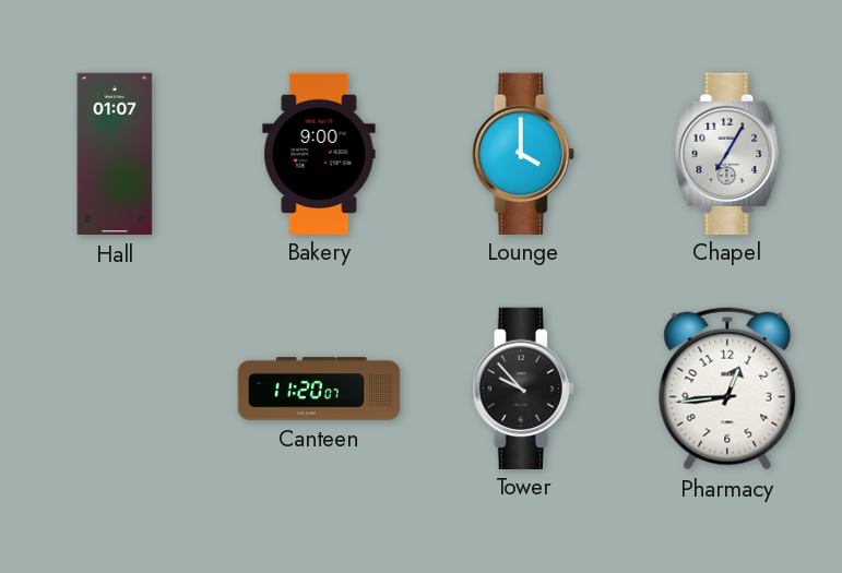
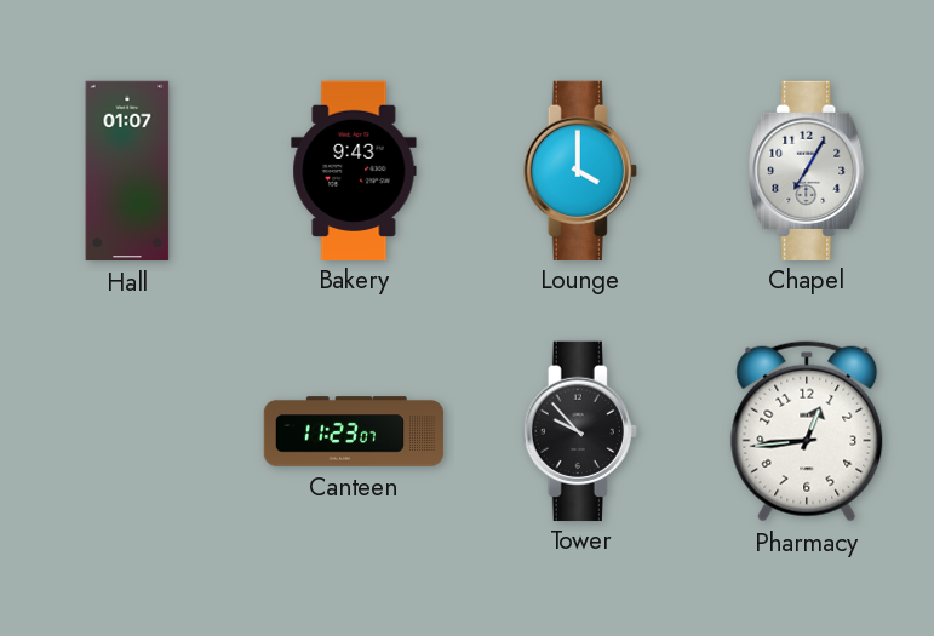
Bakery: 9:00 -> 9:43
Canteen: 11:20 -> 11:23
